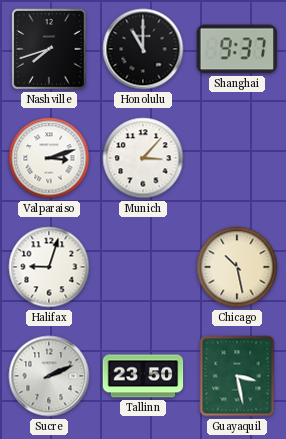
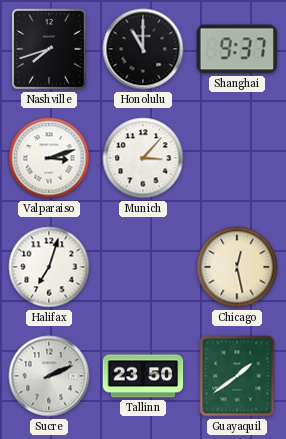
Halifax: 9:03 -> 7:03
Chicago: 10:28 -> 12:28
Guayaquil: 3:28 -> 1:39
